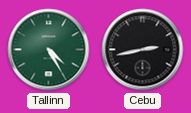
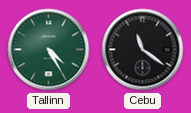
Cebu: 2:43 -> 11:21
